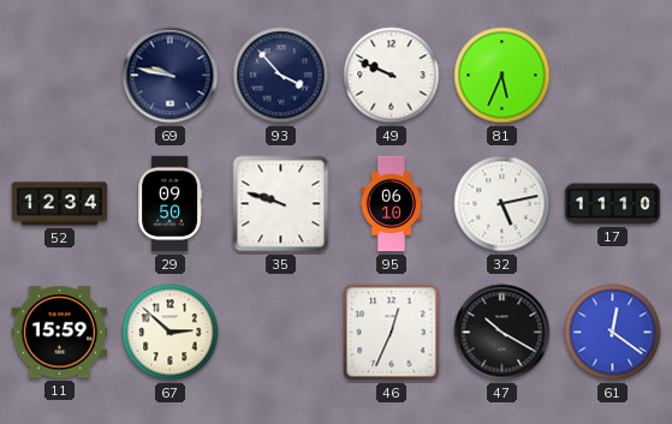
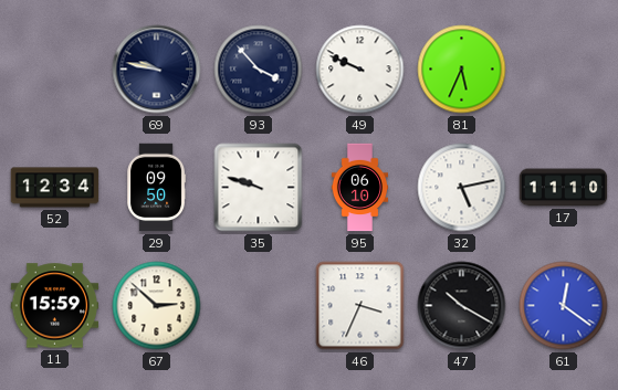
46: 12:34 -> 3:34
